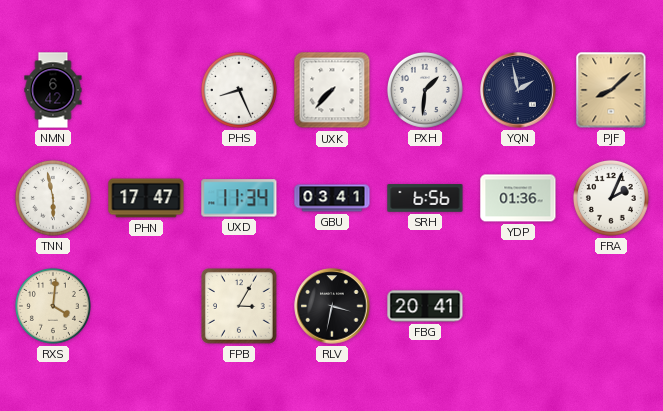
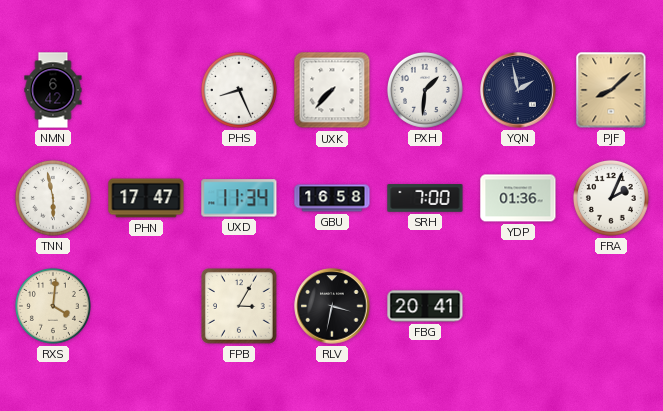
GBU: 03:41 -> 16:58
SRH: 6:56 -> 7:00
